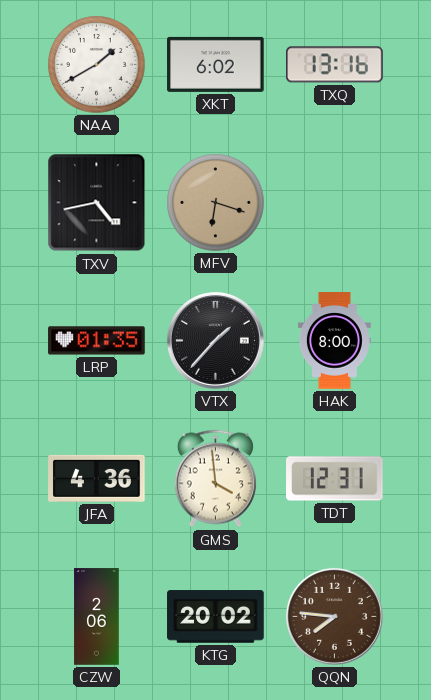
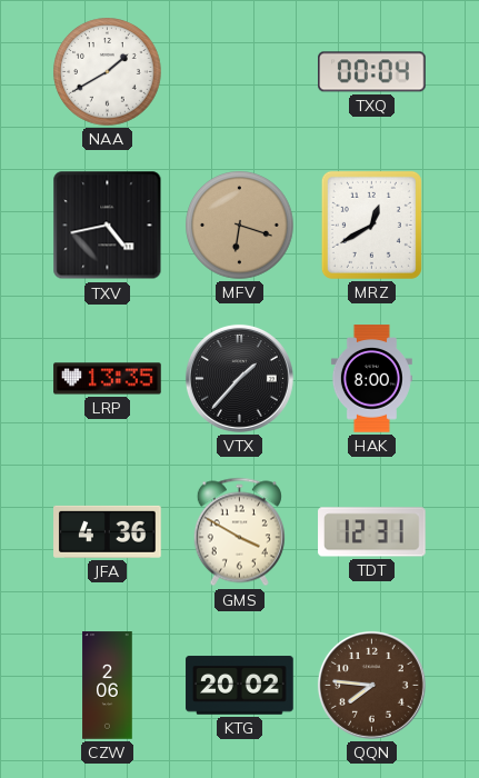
XKT: 6:02 -> none
TXQ: 13:16 -> 00:04
MRZ: none -> 12:40
LRP: 01:35 -> 13:35
GMS: 3:59 -> 3:50
